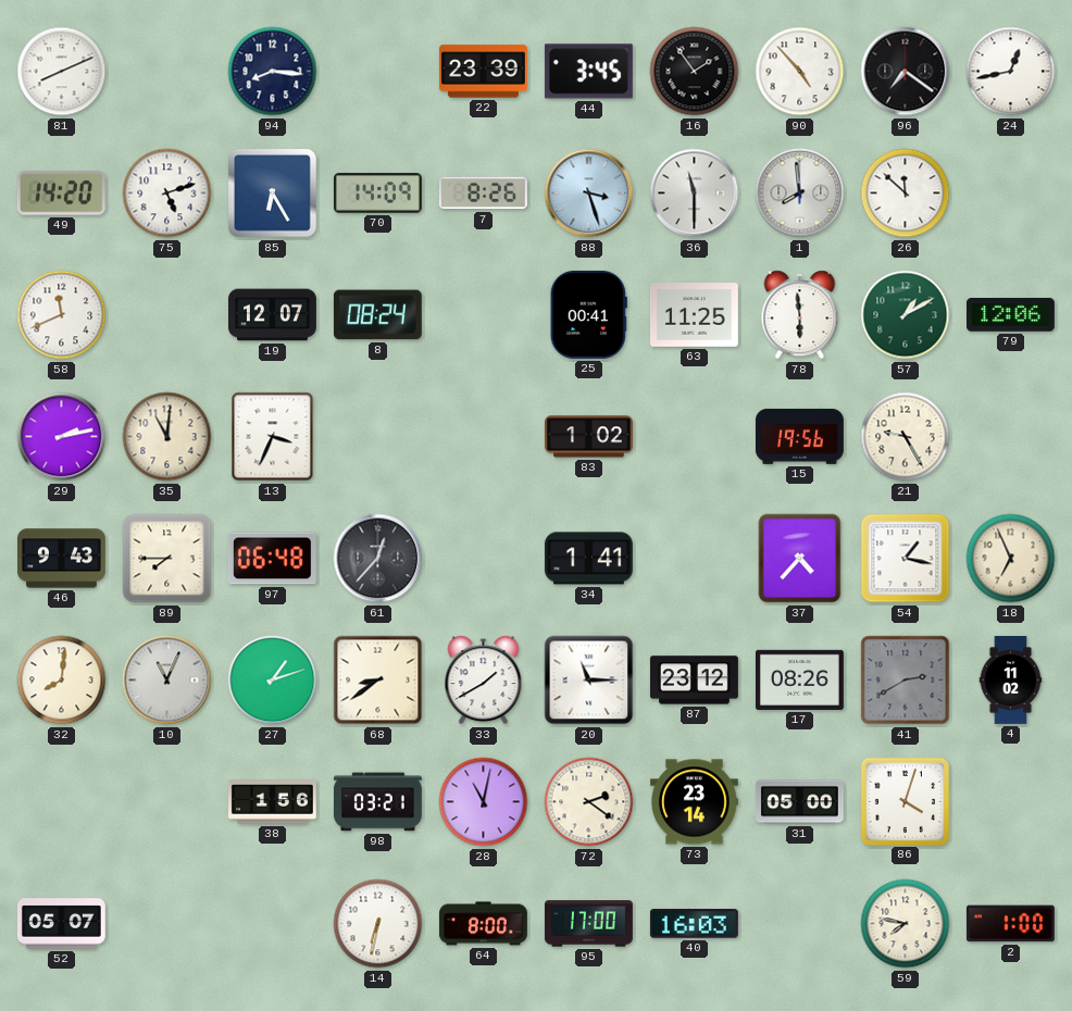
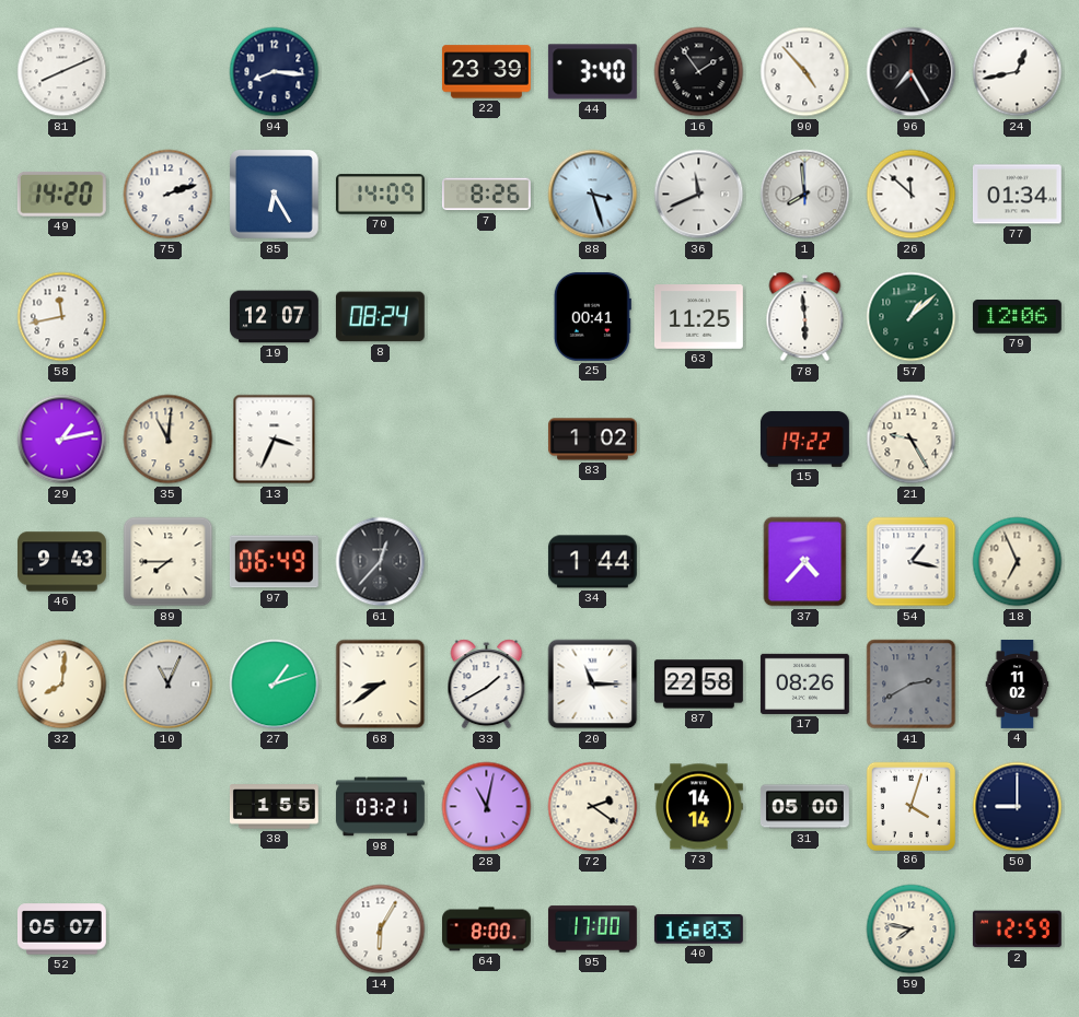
44: 3:45 -> 3:40
96: 7:21 -> 7:25
75: 5:12 -> 2:12
36: 11:30 -> 11:41
77: none -> 01:34
58: 11:41 -> 11:43
57: 1:10 -> 1:08
29: 2:13 -> 1:13
15: 19:56 -> 19:22
97: 06:48 -> 06:49
34: 1:41 -> 1:44
87: 23:12 -> 22:58
38: 1:56 -> 1:55
73: 23:14 -> 14:14
50: none -> 9:00
14: 6:32 -> 6:05
2: 1:00 -> 12:59
